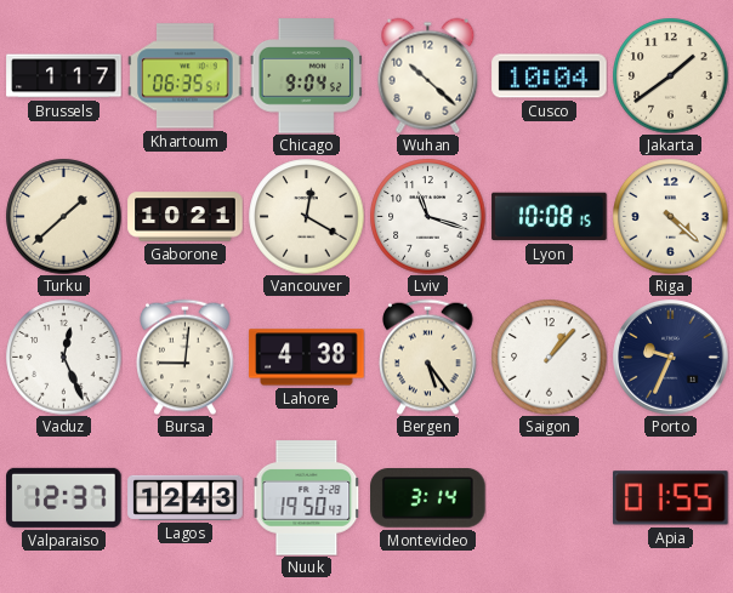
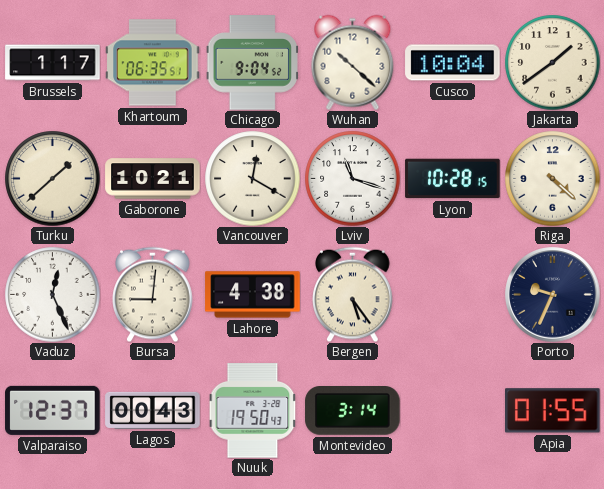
Lyon: 10:08 -> 10:28
Saigon: 1:07 -> none
Lagos: 12:43 -> 00:43
